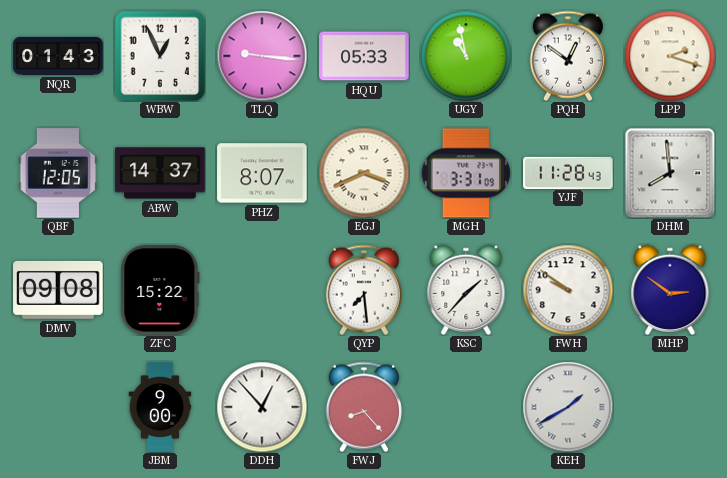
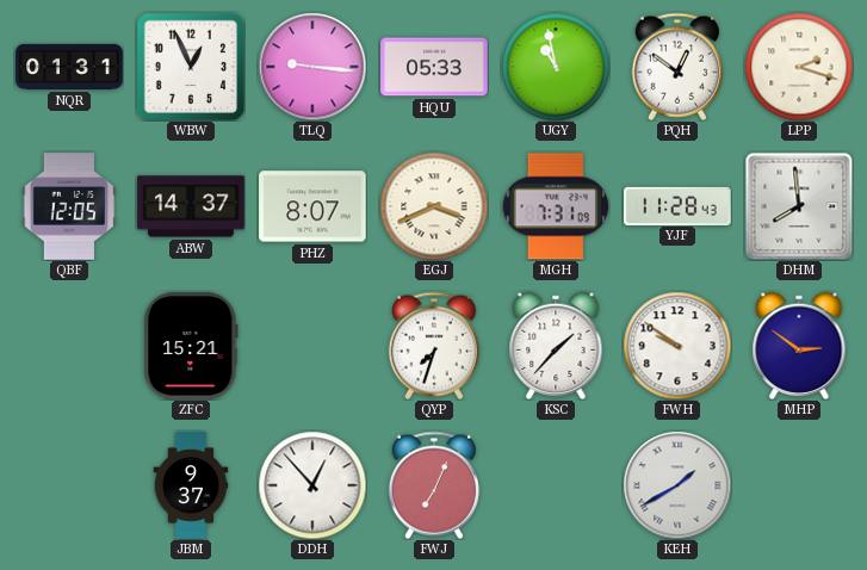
NQR: 01:43 -> 01:31
MGH: 3:31 -> 7:31
DMV: 09:08 -> none
ZFC: 15:22 -> 15:21
QYP: 7:29 -> 7:33
JBM: 9:00 -> 9:37
FWJ: 8:23 -> 7:04
